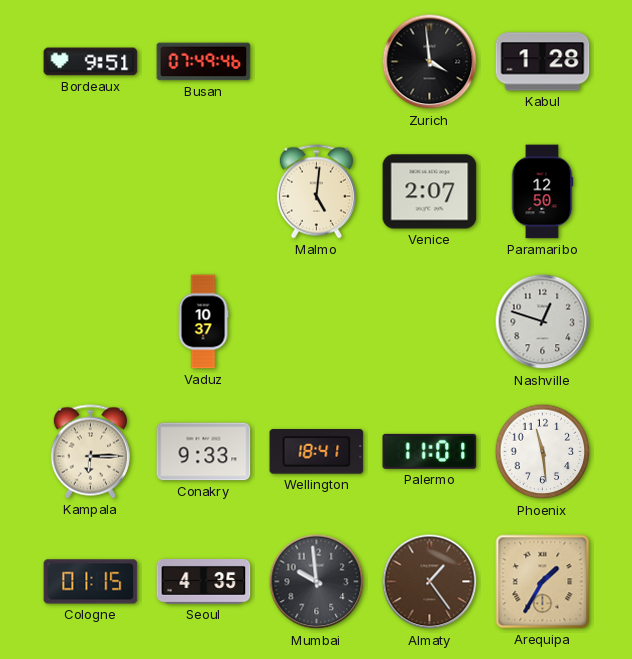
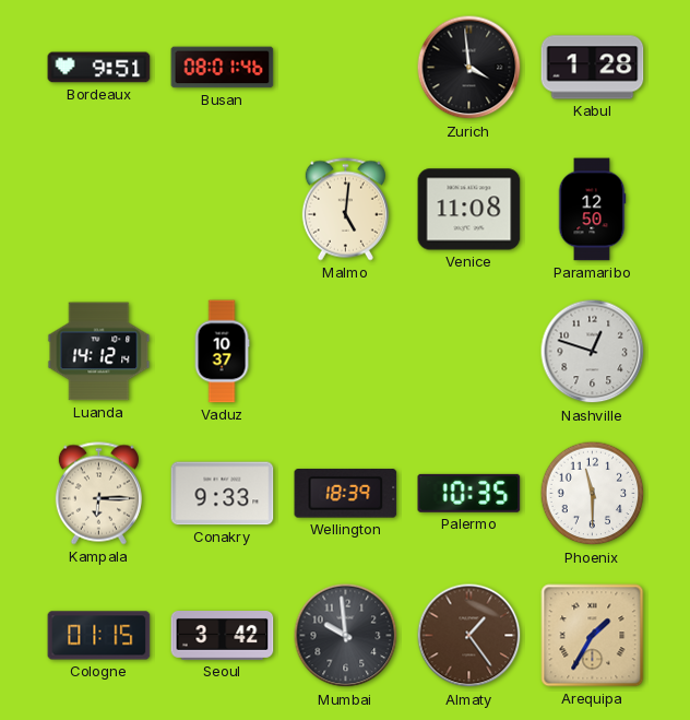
Busan: 07:49 -> 08:01
Venice: 2:07 -> 11:08
Luanda: none -> 14:12
Wellington: 18:41 -> 18:39
Palermo: 11:01 -> 10:35
Phoenix: 11:29 -> 11:30
Seoul: 4:35 -> 3:42
